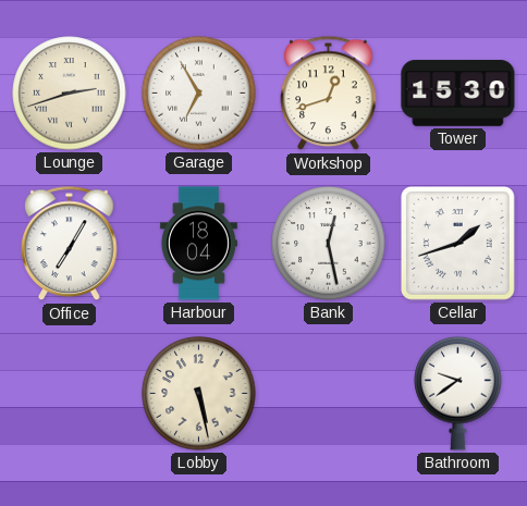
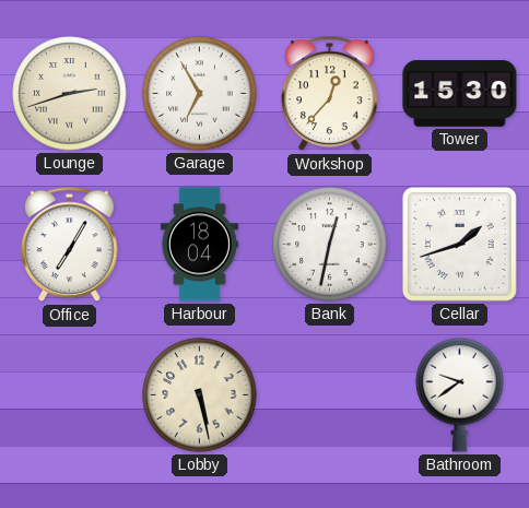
Workshop: 12:42 -> 12:37
Bank: 12:28 -> 12:32
